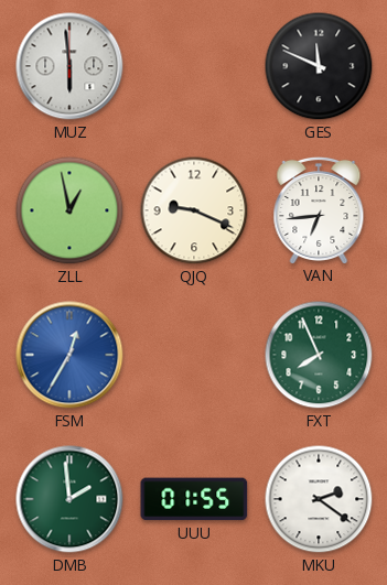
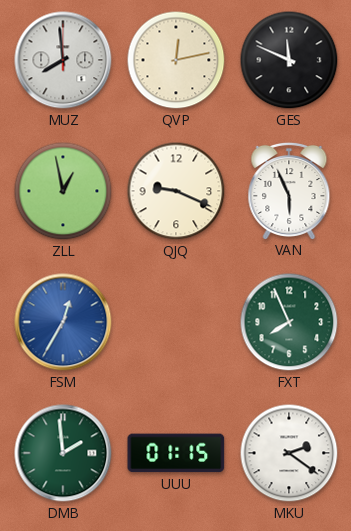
MUZ: 5:59 -> 7:59
QVP: none -> 12:13
VAN: 6:44 -> 5:56
UUU: 01:55 -> 01:15
